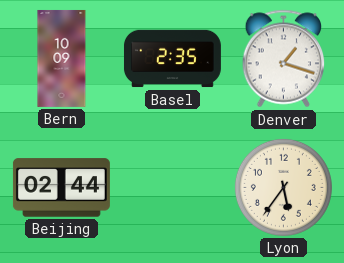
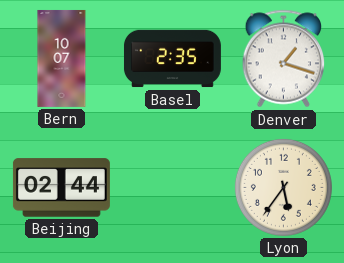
Bern: 10:09 -> 10:07
